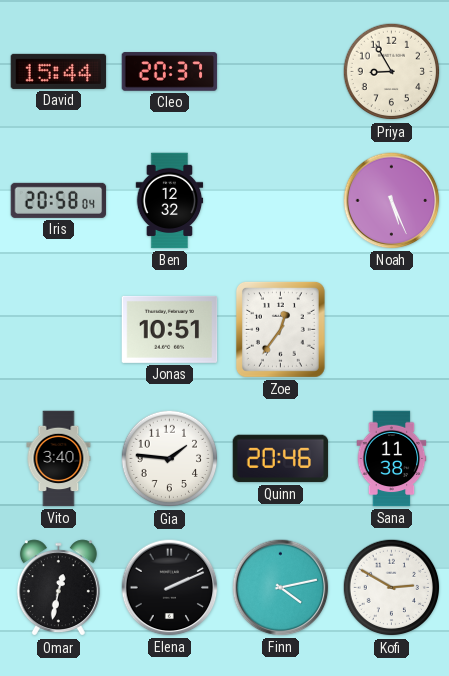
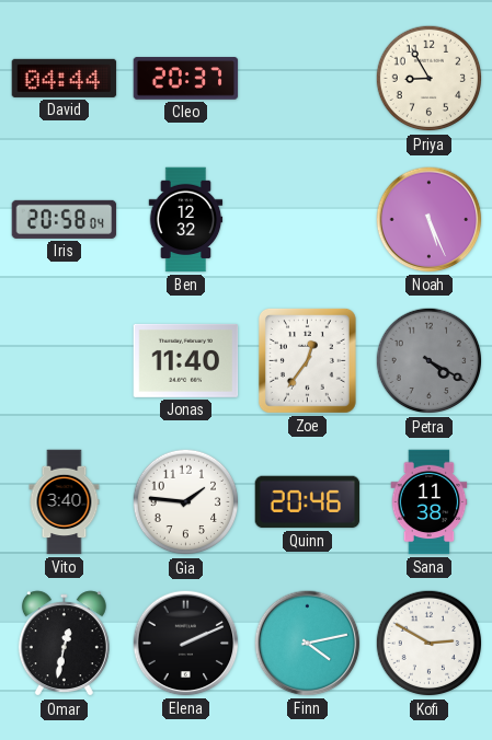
David: 15:44 -> 04:44
Jonas: 10:51 -> 11:40
Petra: none -> 4:20
